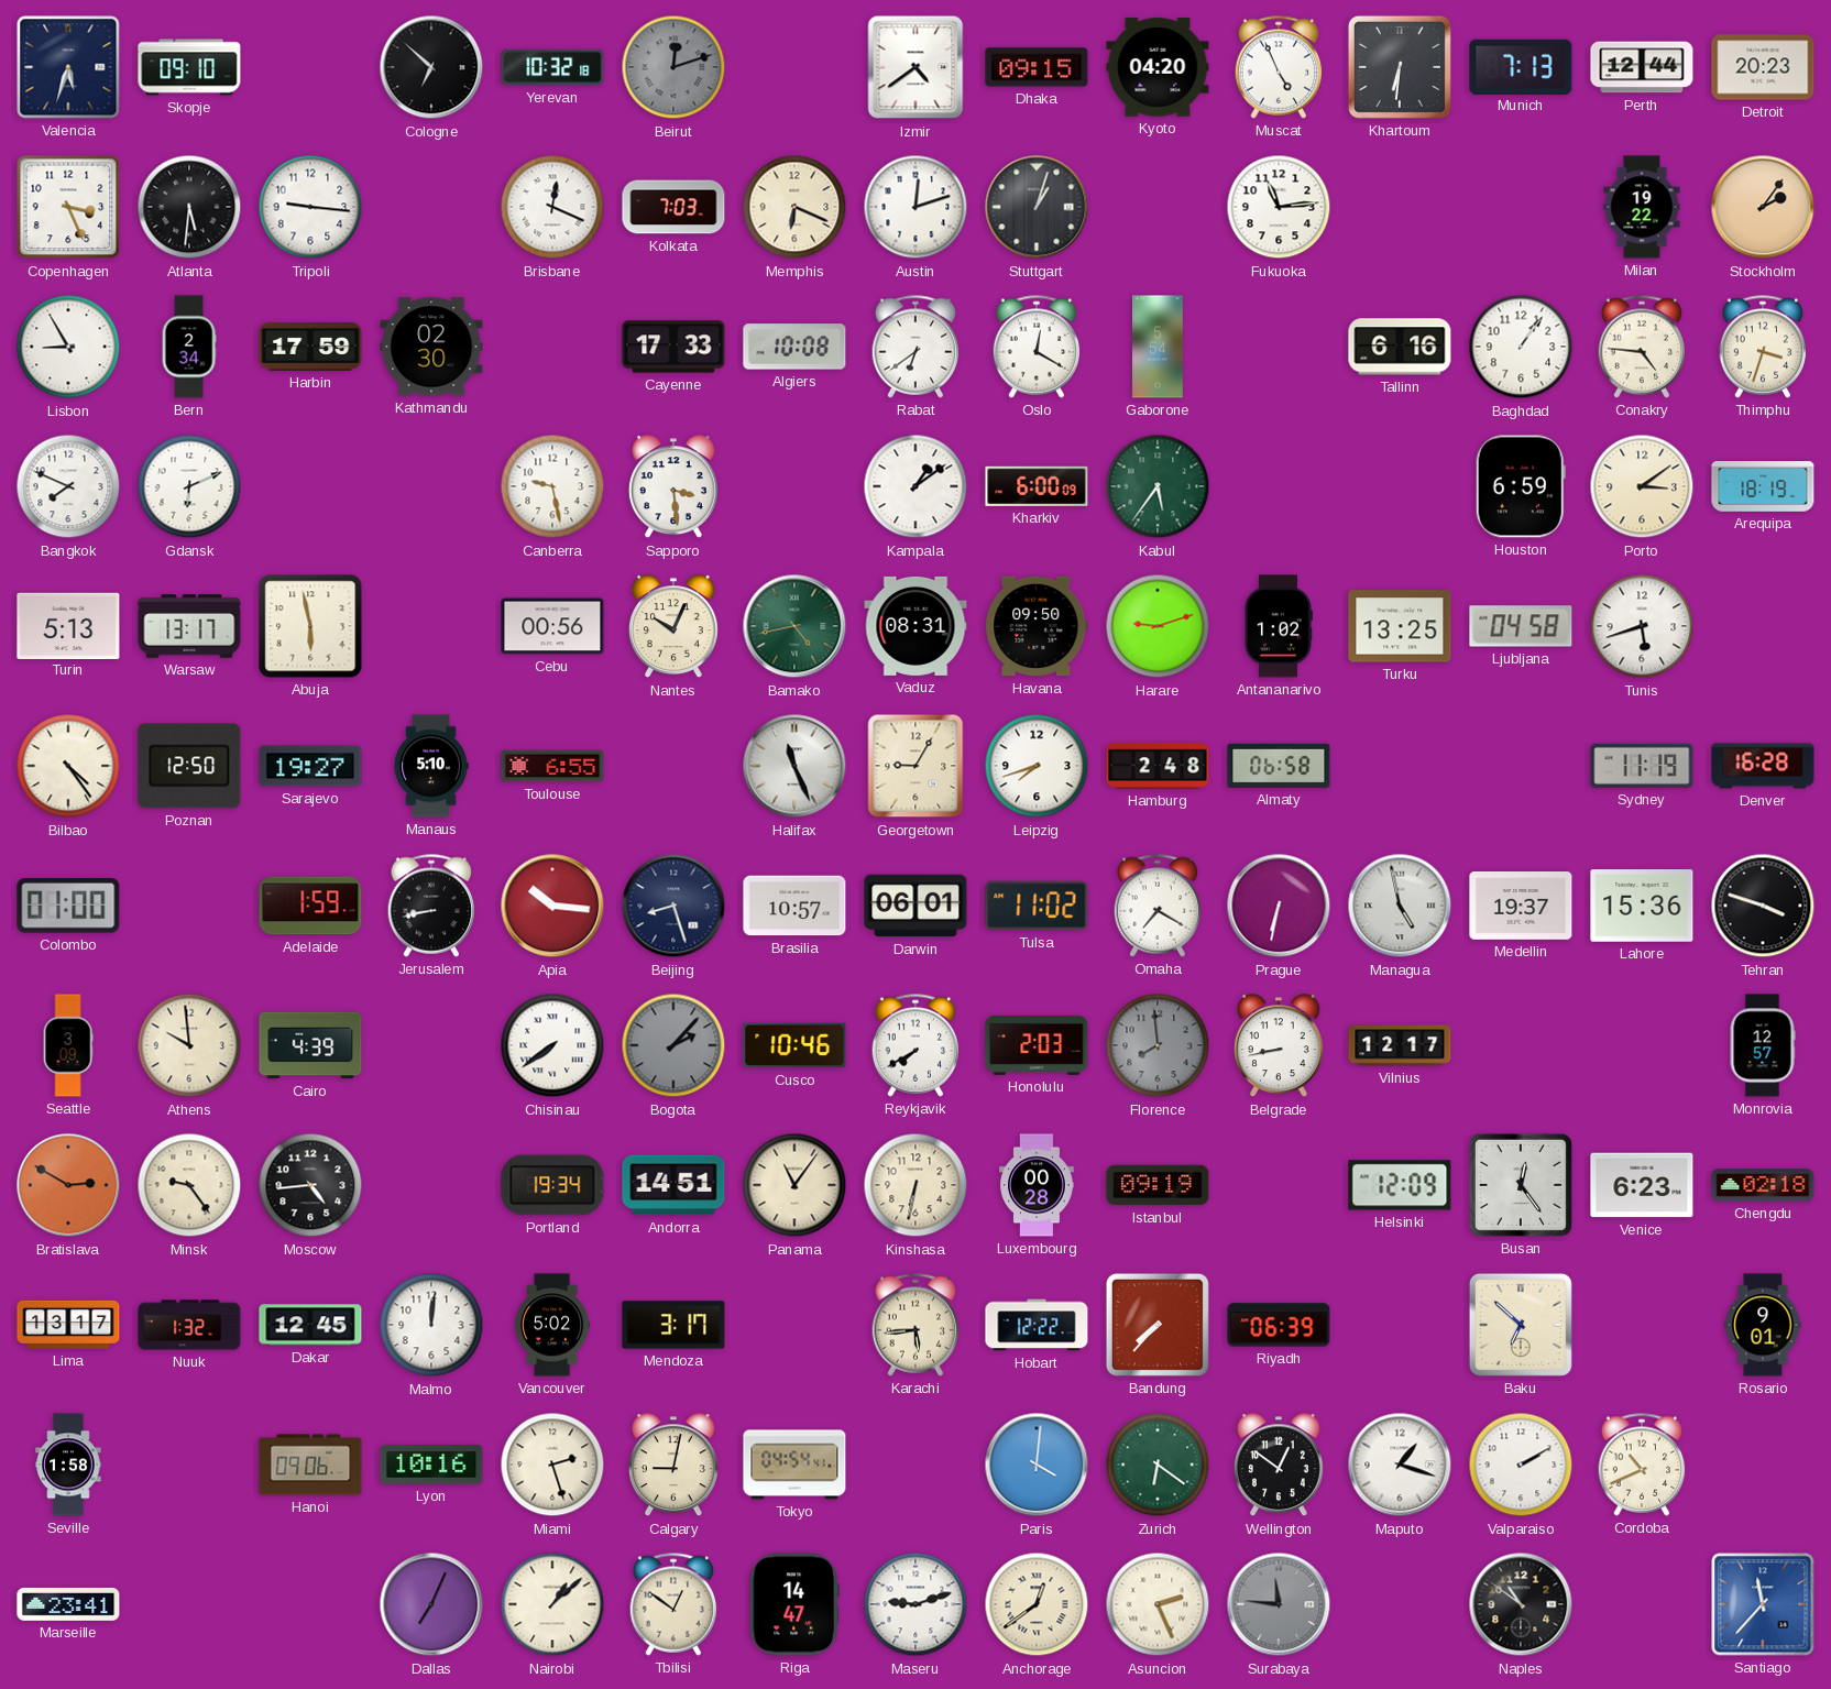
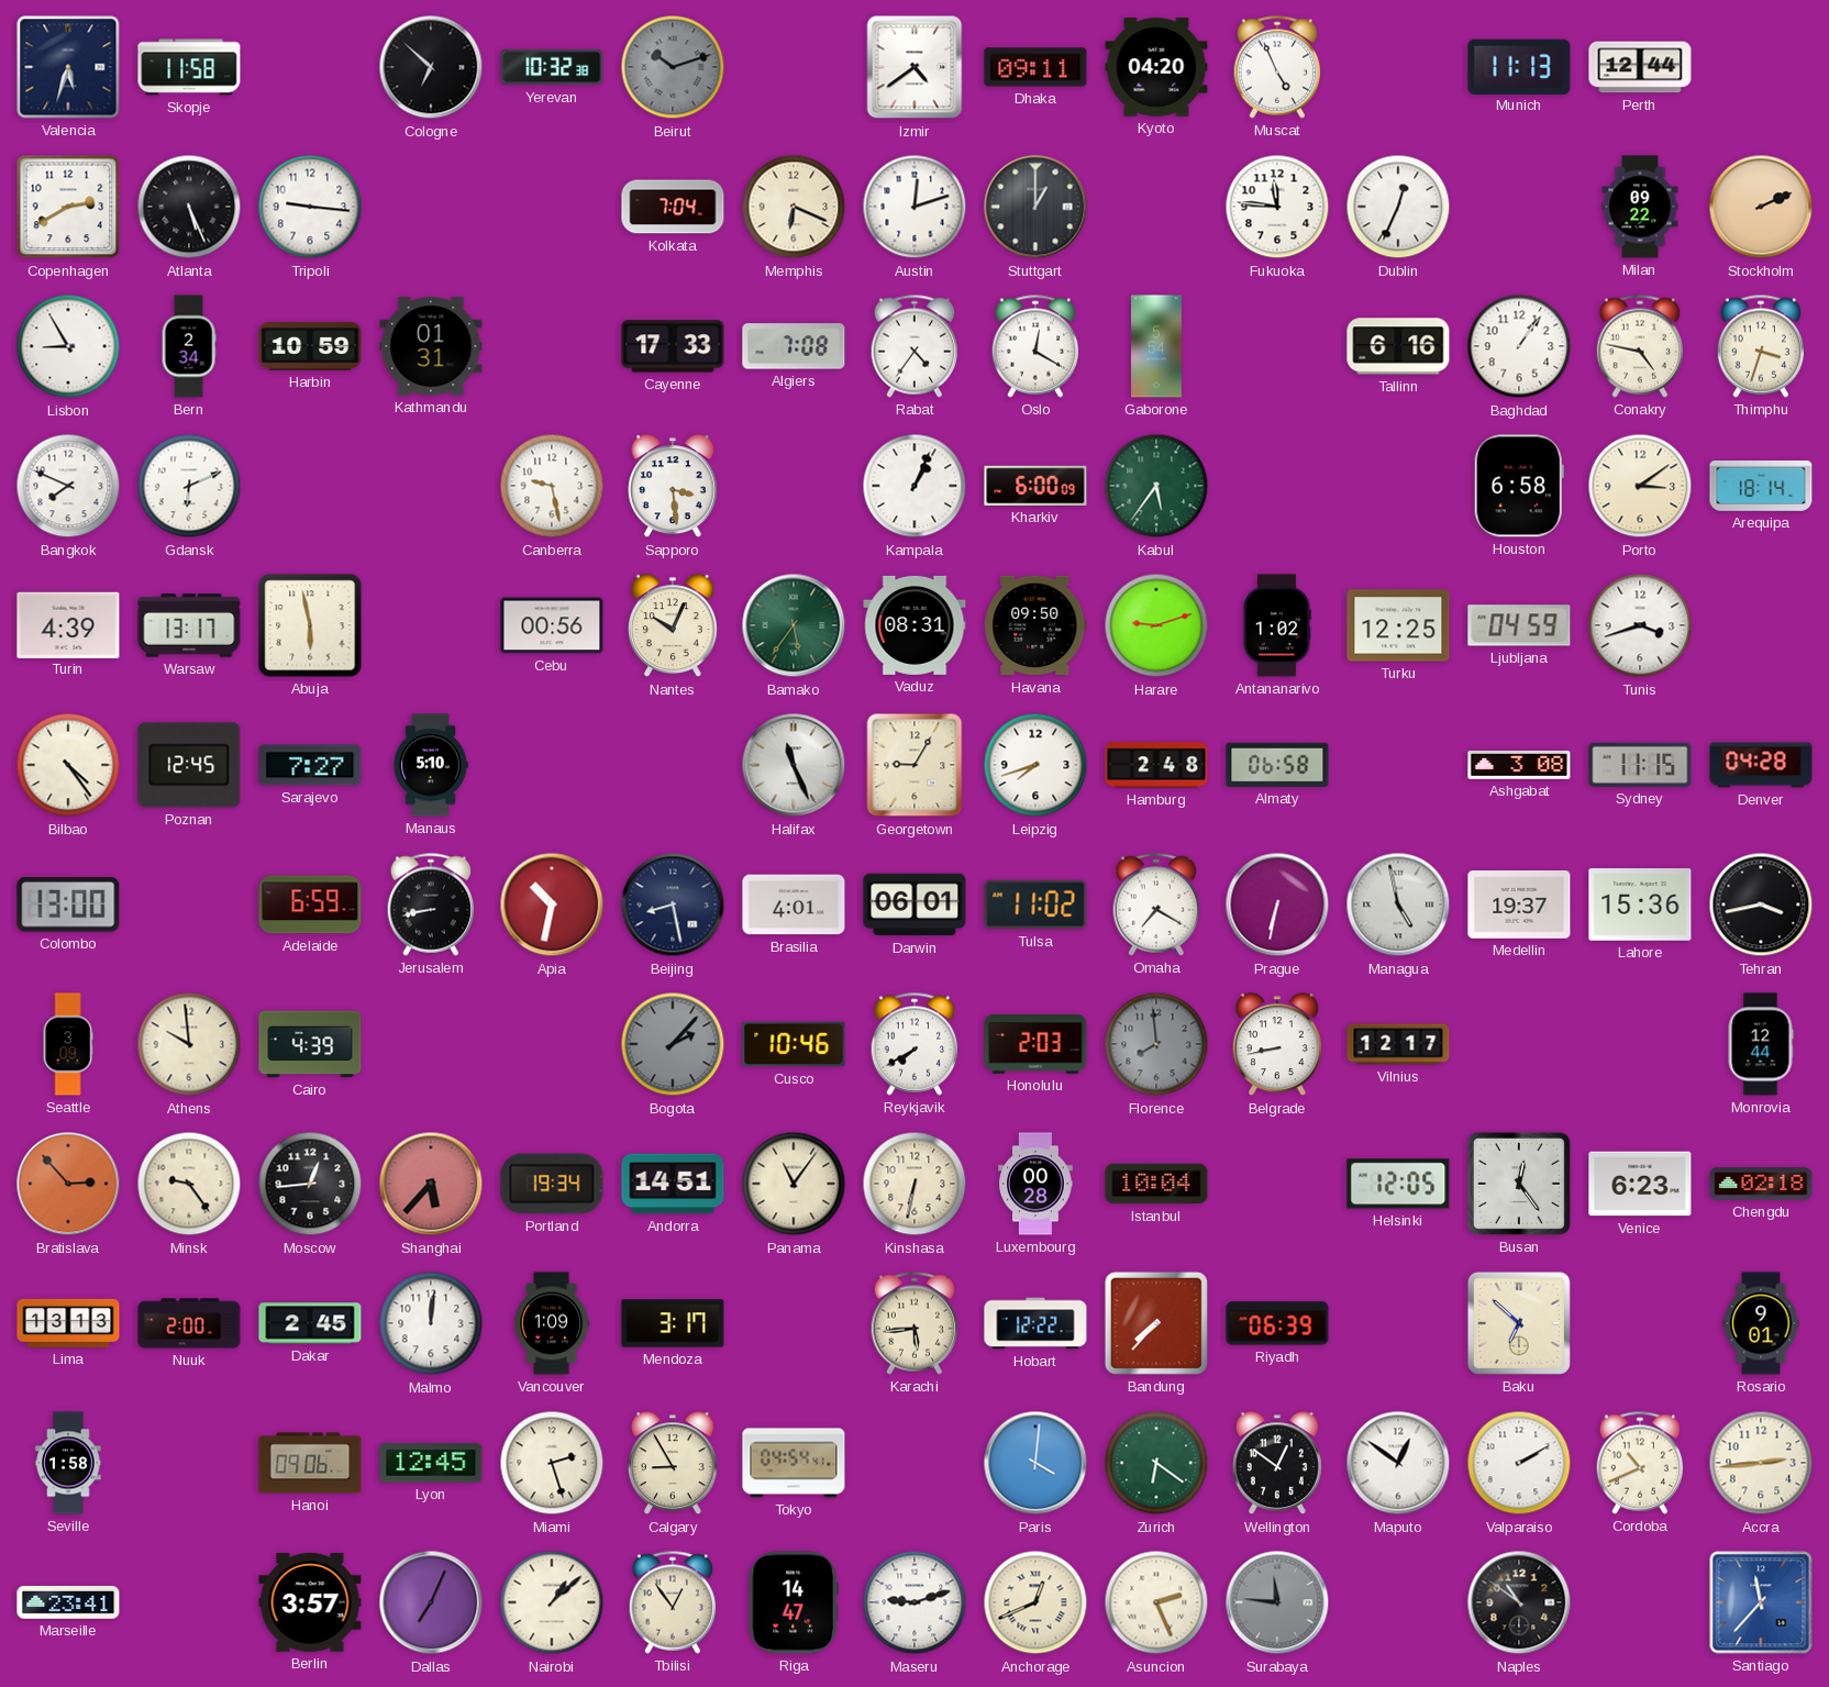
Skopje: 09:10 -> 11:58
Yerevan: 10:32:18 -> 10:32:38
Beirut: 12:12 -> 10:12
Dhaka: 09:15 -> 09:11
Khartoum: 6:31 -> none
Munich: 7:13 -> 11:13
Detroit: 20:23 -> none
Copenhagen: 3:26 -> 2:40
Atlanta: 5:31 -> 5:26
Brisbane: 12:19 -> none
Kolkata: 7:03 -> 7:04
Stuttgart: 1:03 -> 1:00
Fukuoka: 11:14 -> 11:46
Dublin: none -> 12:34
Milan: 19:22 -> 09:22
Stockholm: 2:06 -> 2:11
Harbin: 17:59 -> 10:59
Kathmandu: 02:30 -> 01:31
Algiers: 10:08 -> 7:08
Rabat: 6:39 -> 4:36
Conakry: 4:46 -> 4:47
Kampala: 1:09 -> 1:04
Houston: 6:59 -> 6:58
Arequipa: 18:19 -> 18:14
Turin: 5:13 -> 4:39
Bamako: 4:43 -> 5:36
Turku: 13:25 -> 12:25
Ljubljana: 04:58 -> 04:59
Tunis: 5:42 -> 3:42
Poznan: 12:50 -> 12:45
Sarajevo: 19:27 -> 7:27
Toulouse: 6:55 -> none
Ashgabat: none -> 3:08
Sydney: 11:19 -> 11:15
Denver: 16:28 -> 04:28
Colombo: 01:00 -> 13:00
Adelaide: 1:59 -> 6:59
Apia: 10:16 -> 10:32
Beijing: 8:27 -> 8:28
Brasilia: 10:57 -> 4:01
Tehran: 3:48 -> 3:43
Chisinau: 7:39 -> none
Monrovia: 12:57 -> 12:44
Bratislava: 2:50 -> 2:53
Moscow: 4:44 -> 12:44
Shanghai: none -> 5:37
Istanbul: 09:19 -> 10:04
Helsinki: 12:09 -> 12:05
Lima: 13:17 -> 13:13
Nuuk: 1:32 -> 2:00
Dakar: 12:45 -> 2:45
Vancouver: 5:02 -> 1:09
Lyon: 10:16 -> 12:45
Calgary: 9:02 -> 8:55
Maputo: 1:18 -> 12:51
Accra: none -> 2:44
Berlin: none -> 3:57
Tbilisi: 12:51 -> 12:54
Anchorage: 12:39 -> 12:41
